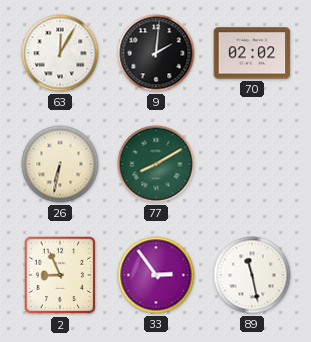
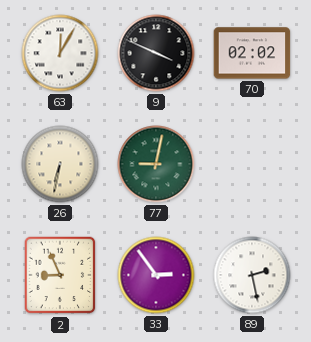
9: 2:01 -> 3:49
77: 8:10 -> 9:02
89: 11:28 -> 2:28
